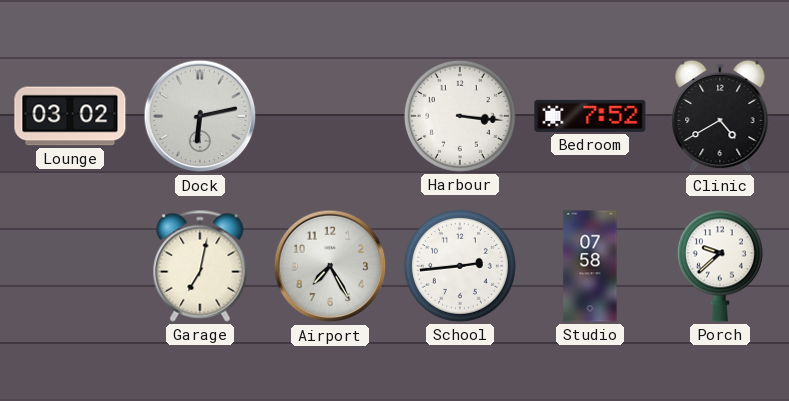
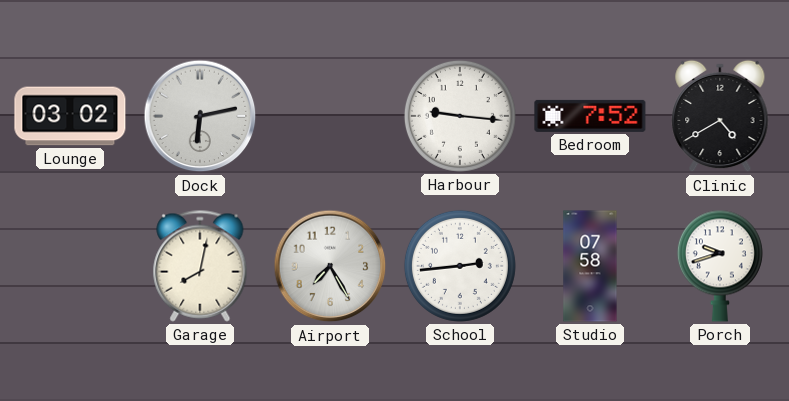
Harbour: 3:16 -> 9:16
Garage: 7:02 -> 8:02
Porch: 9:38 -> 9:42
